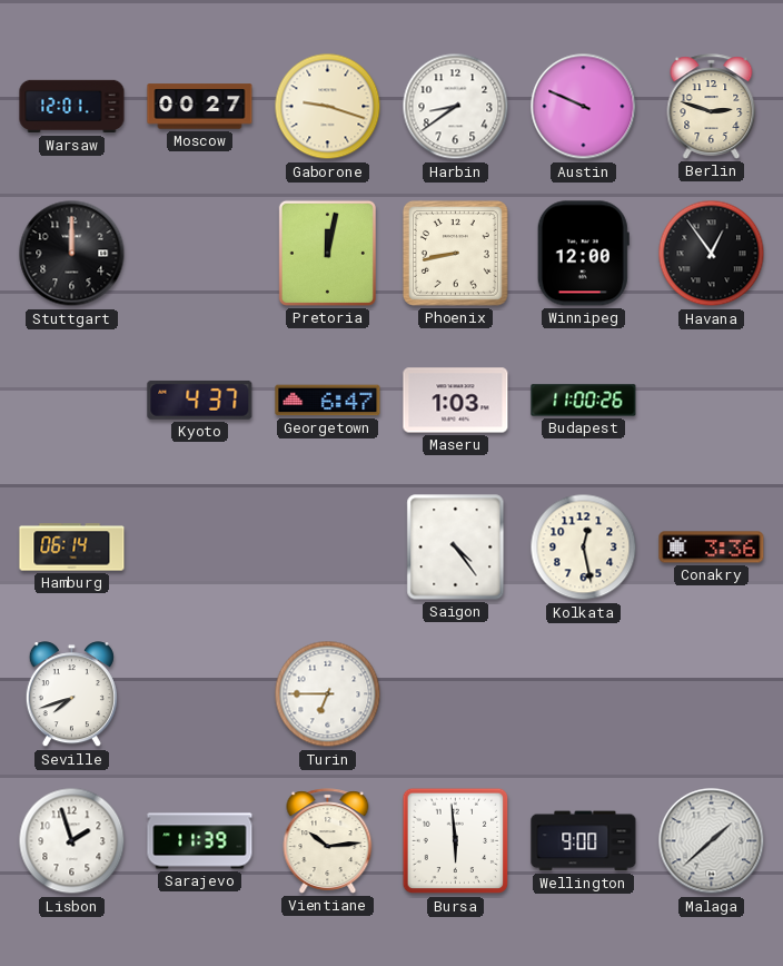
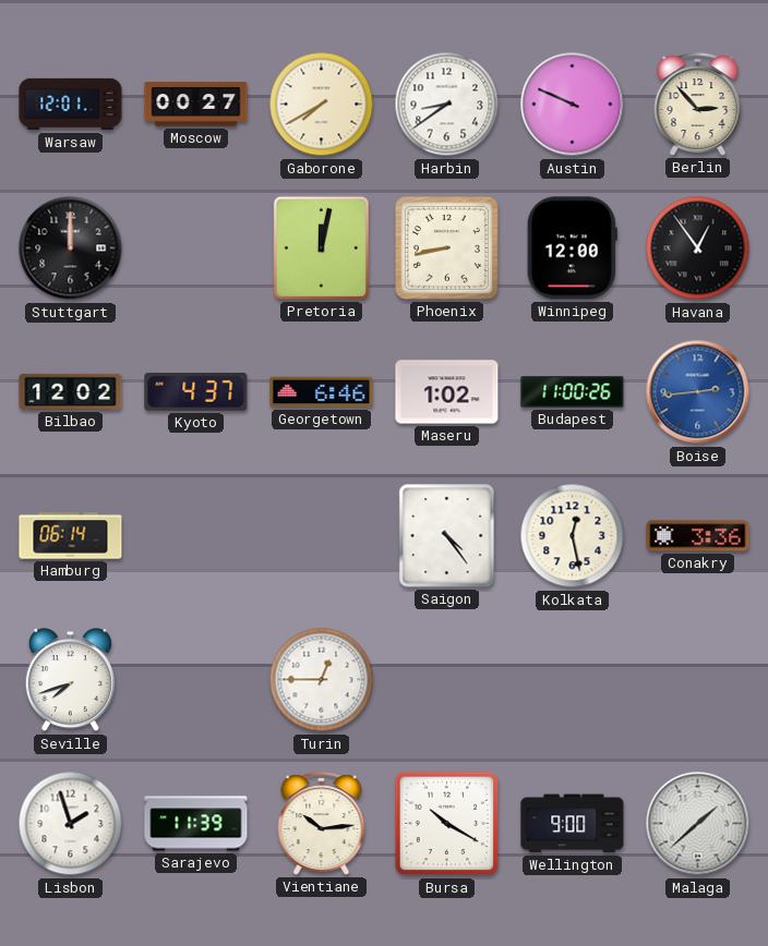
Gaborone: 9:18 -> 7:40
Berlin: 2:48 -> 2:53
Bilbao: none -> 12:02
Georgetown: 6:47 -> 6:46
Maseru: 1:03 -> 1:02
Boise: none -> 2:44
Turin: 6:45 -> 12:45
Bursa: 5:59 -> 10:20
